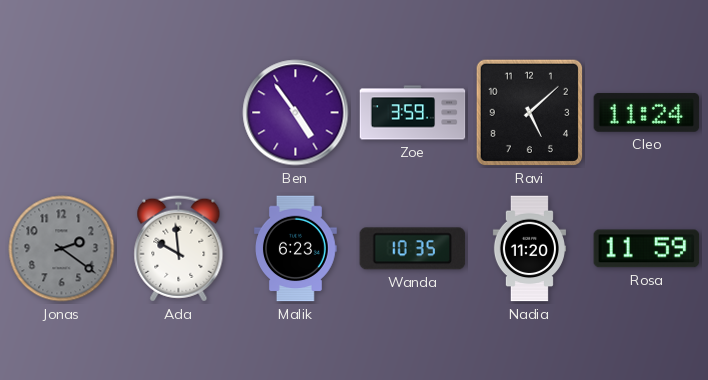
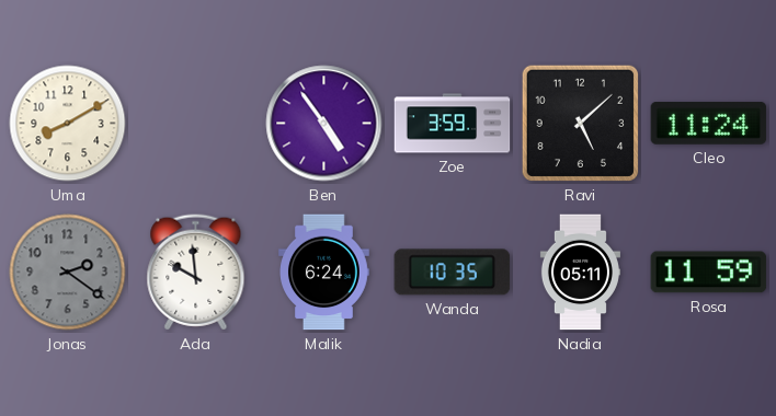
Uma: none -> 8:10
Malik: 6:23 -> 6:24
Nadia: 11:20 -> 05:11
